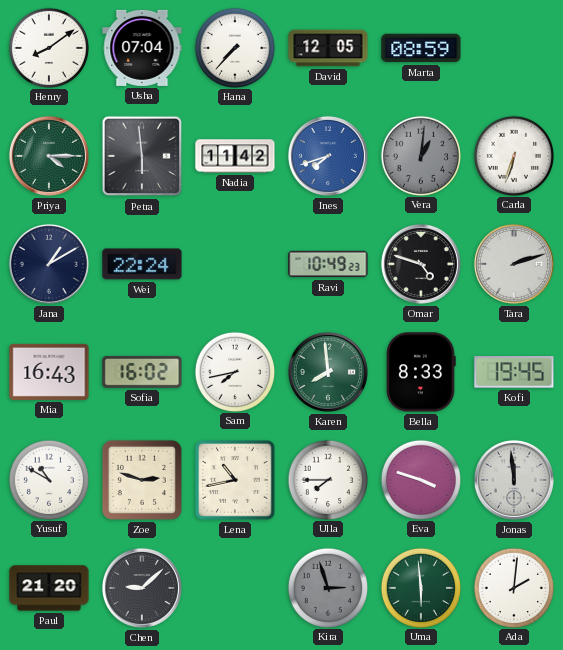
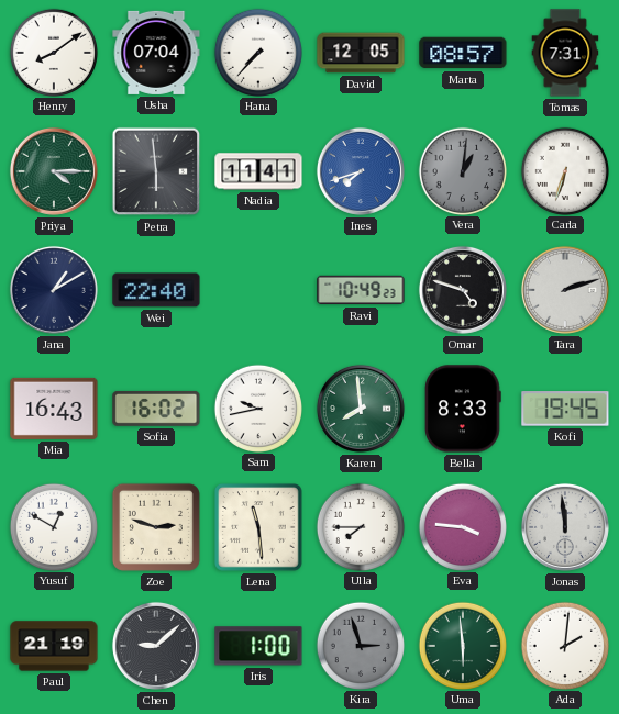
Marta: 08:59 -> 08:57
Tomas: none -> 7:31
Nadia: 11:42 -> 11:41
Wei: 22:24 -> 22:40
Sam: 7:43 -> 9:43
Yusuf: 10:50 -> 12:50
Lena: 10:43 -> 11:29
Eva: 3:48 -> 3:46
Paul: 21:20 -> 21:19
Iris: none -> 1:00
